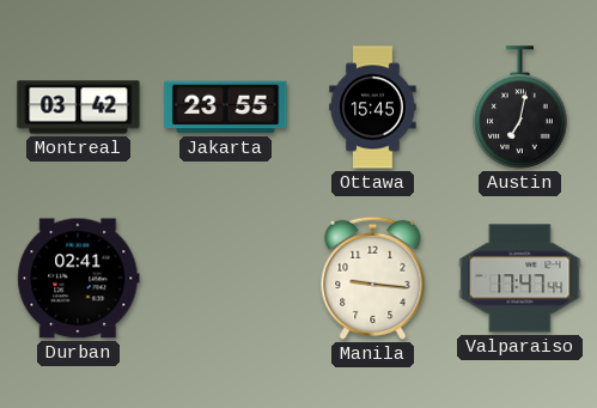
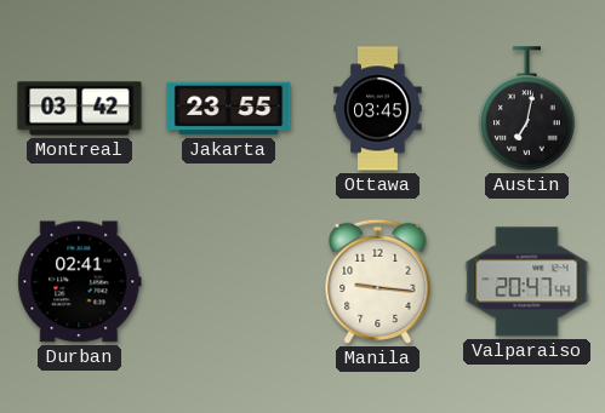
Ottawa: 15:45 -> 03:45
Valparaiso: 17:47 -> 20:47
